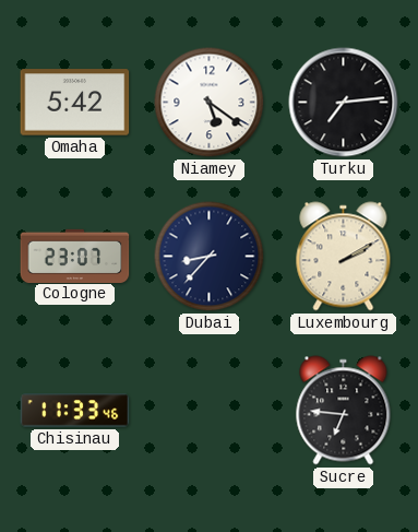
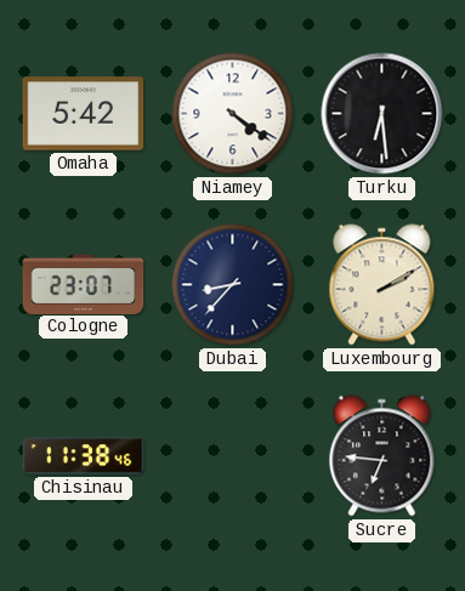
Niamey: 5:21 -> 4:21
Turku: 7:14 -> 6:29
Chisinau: 11:33 -> 11:38
